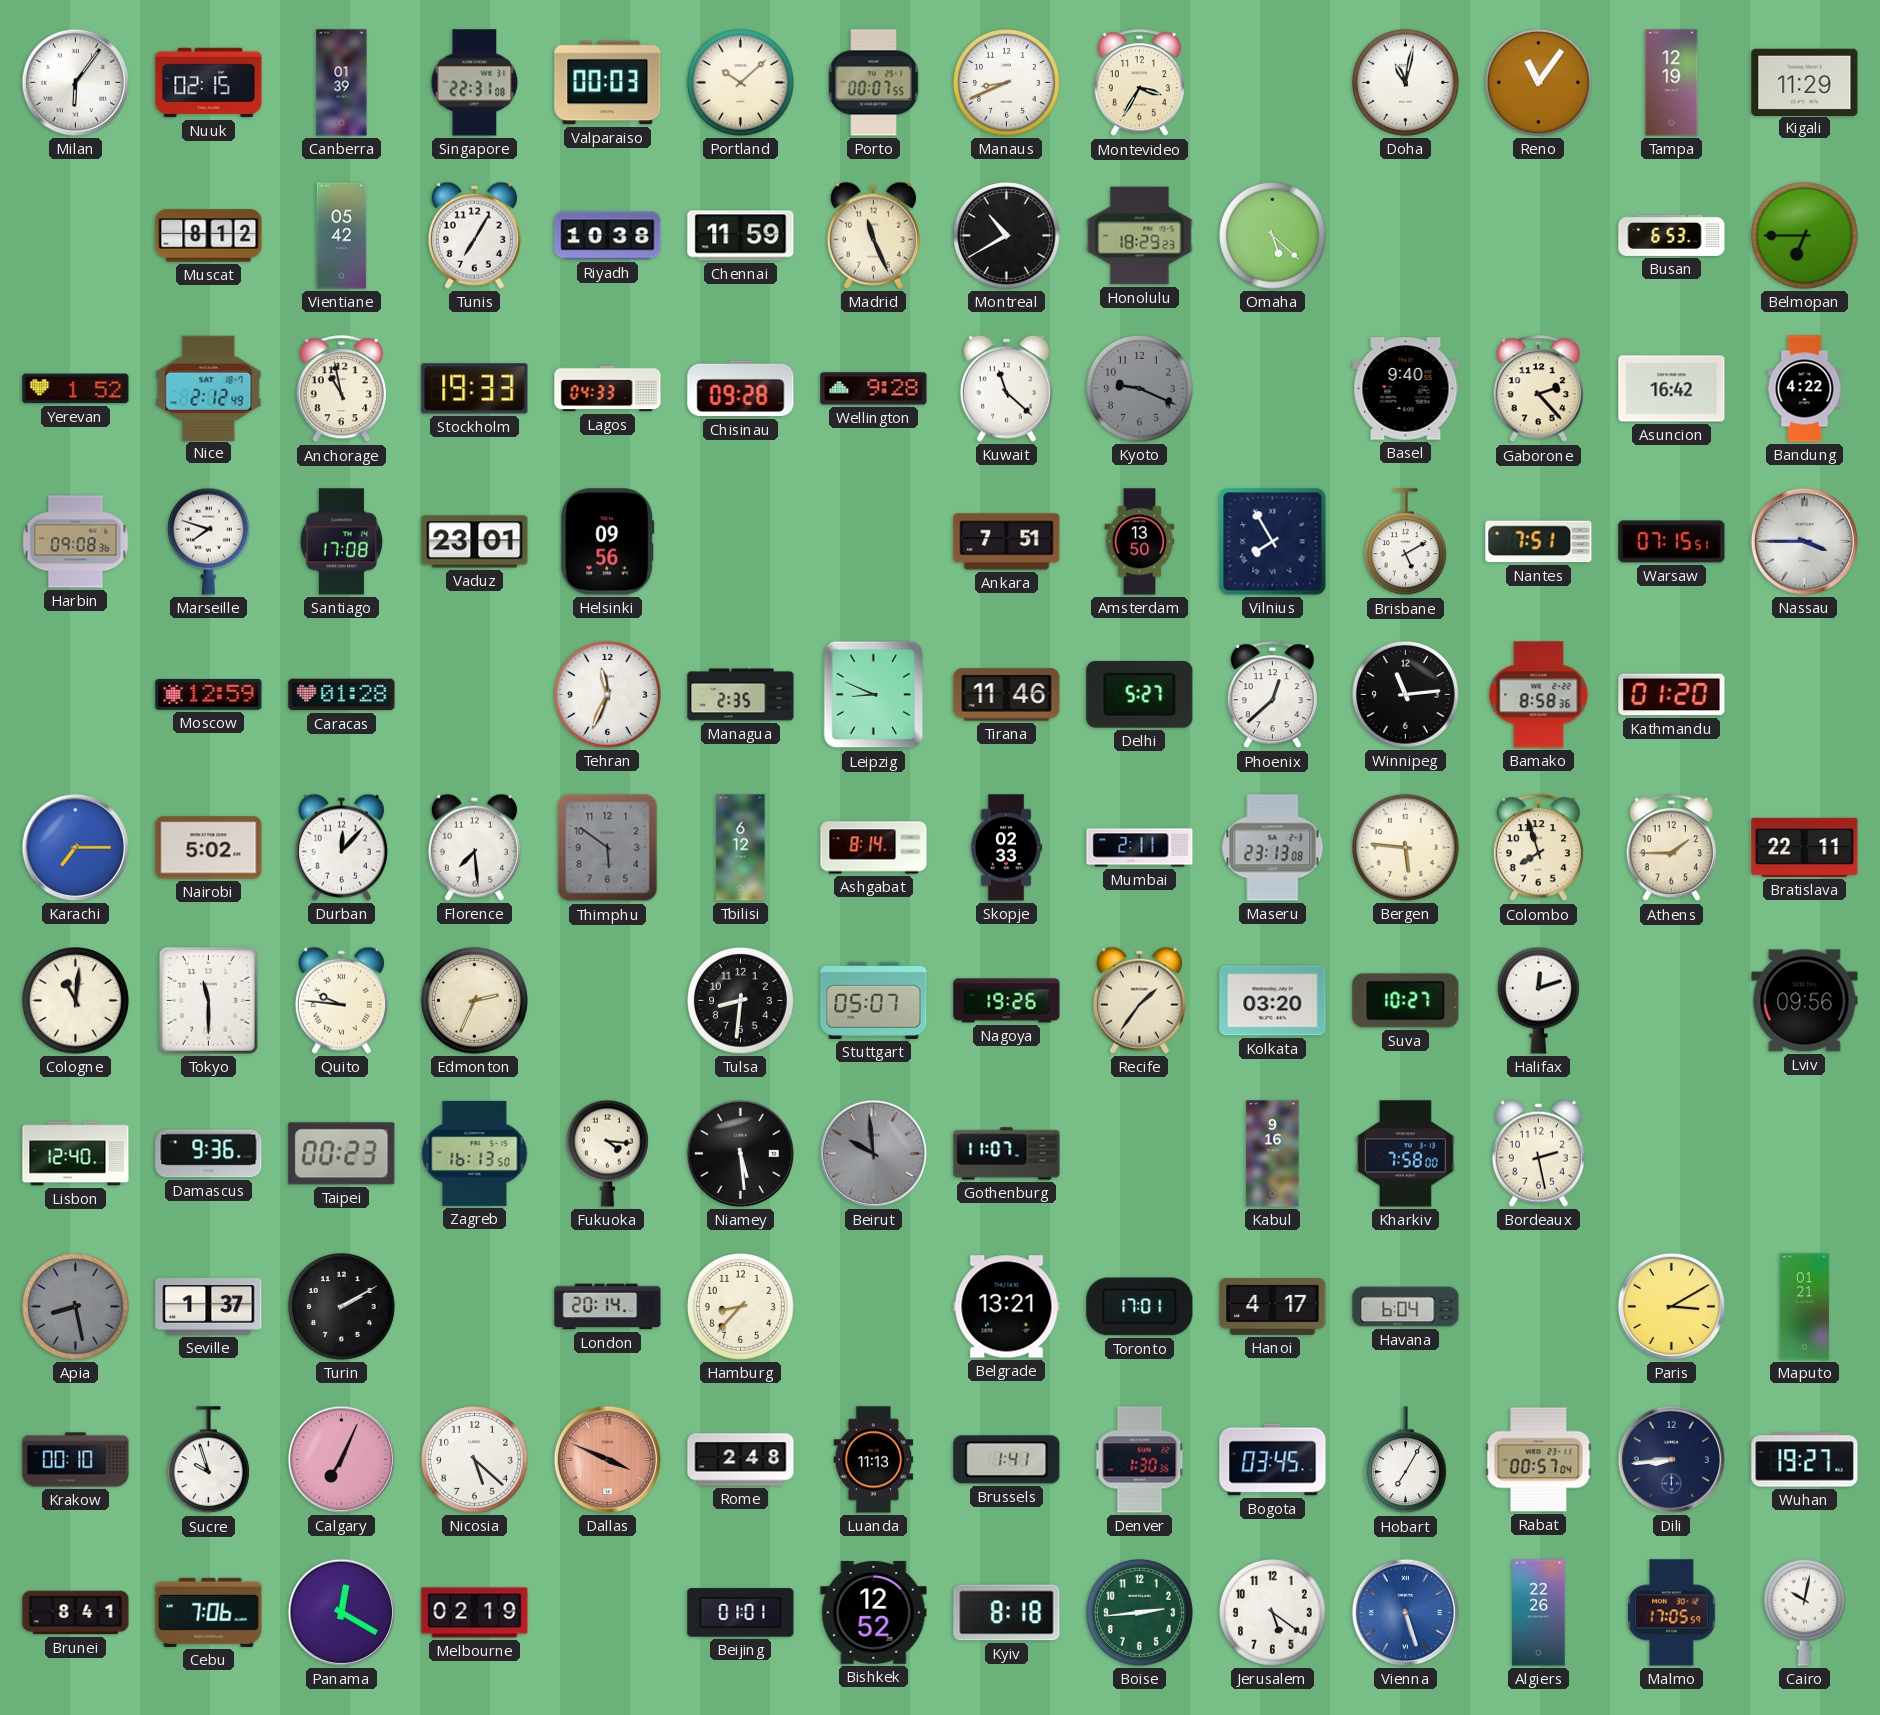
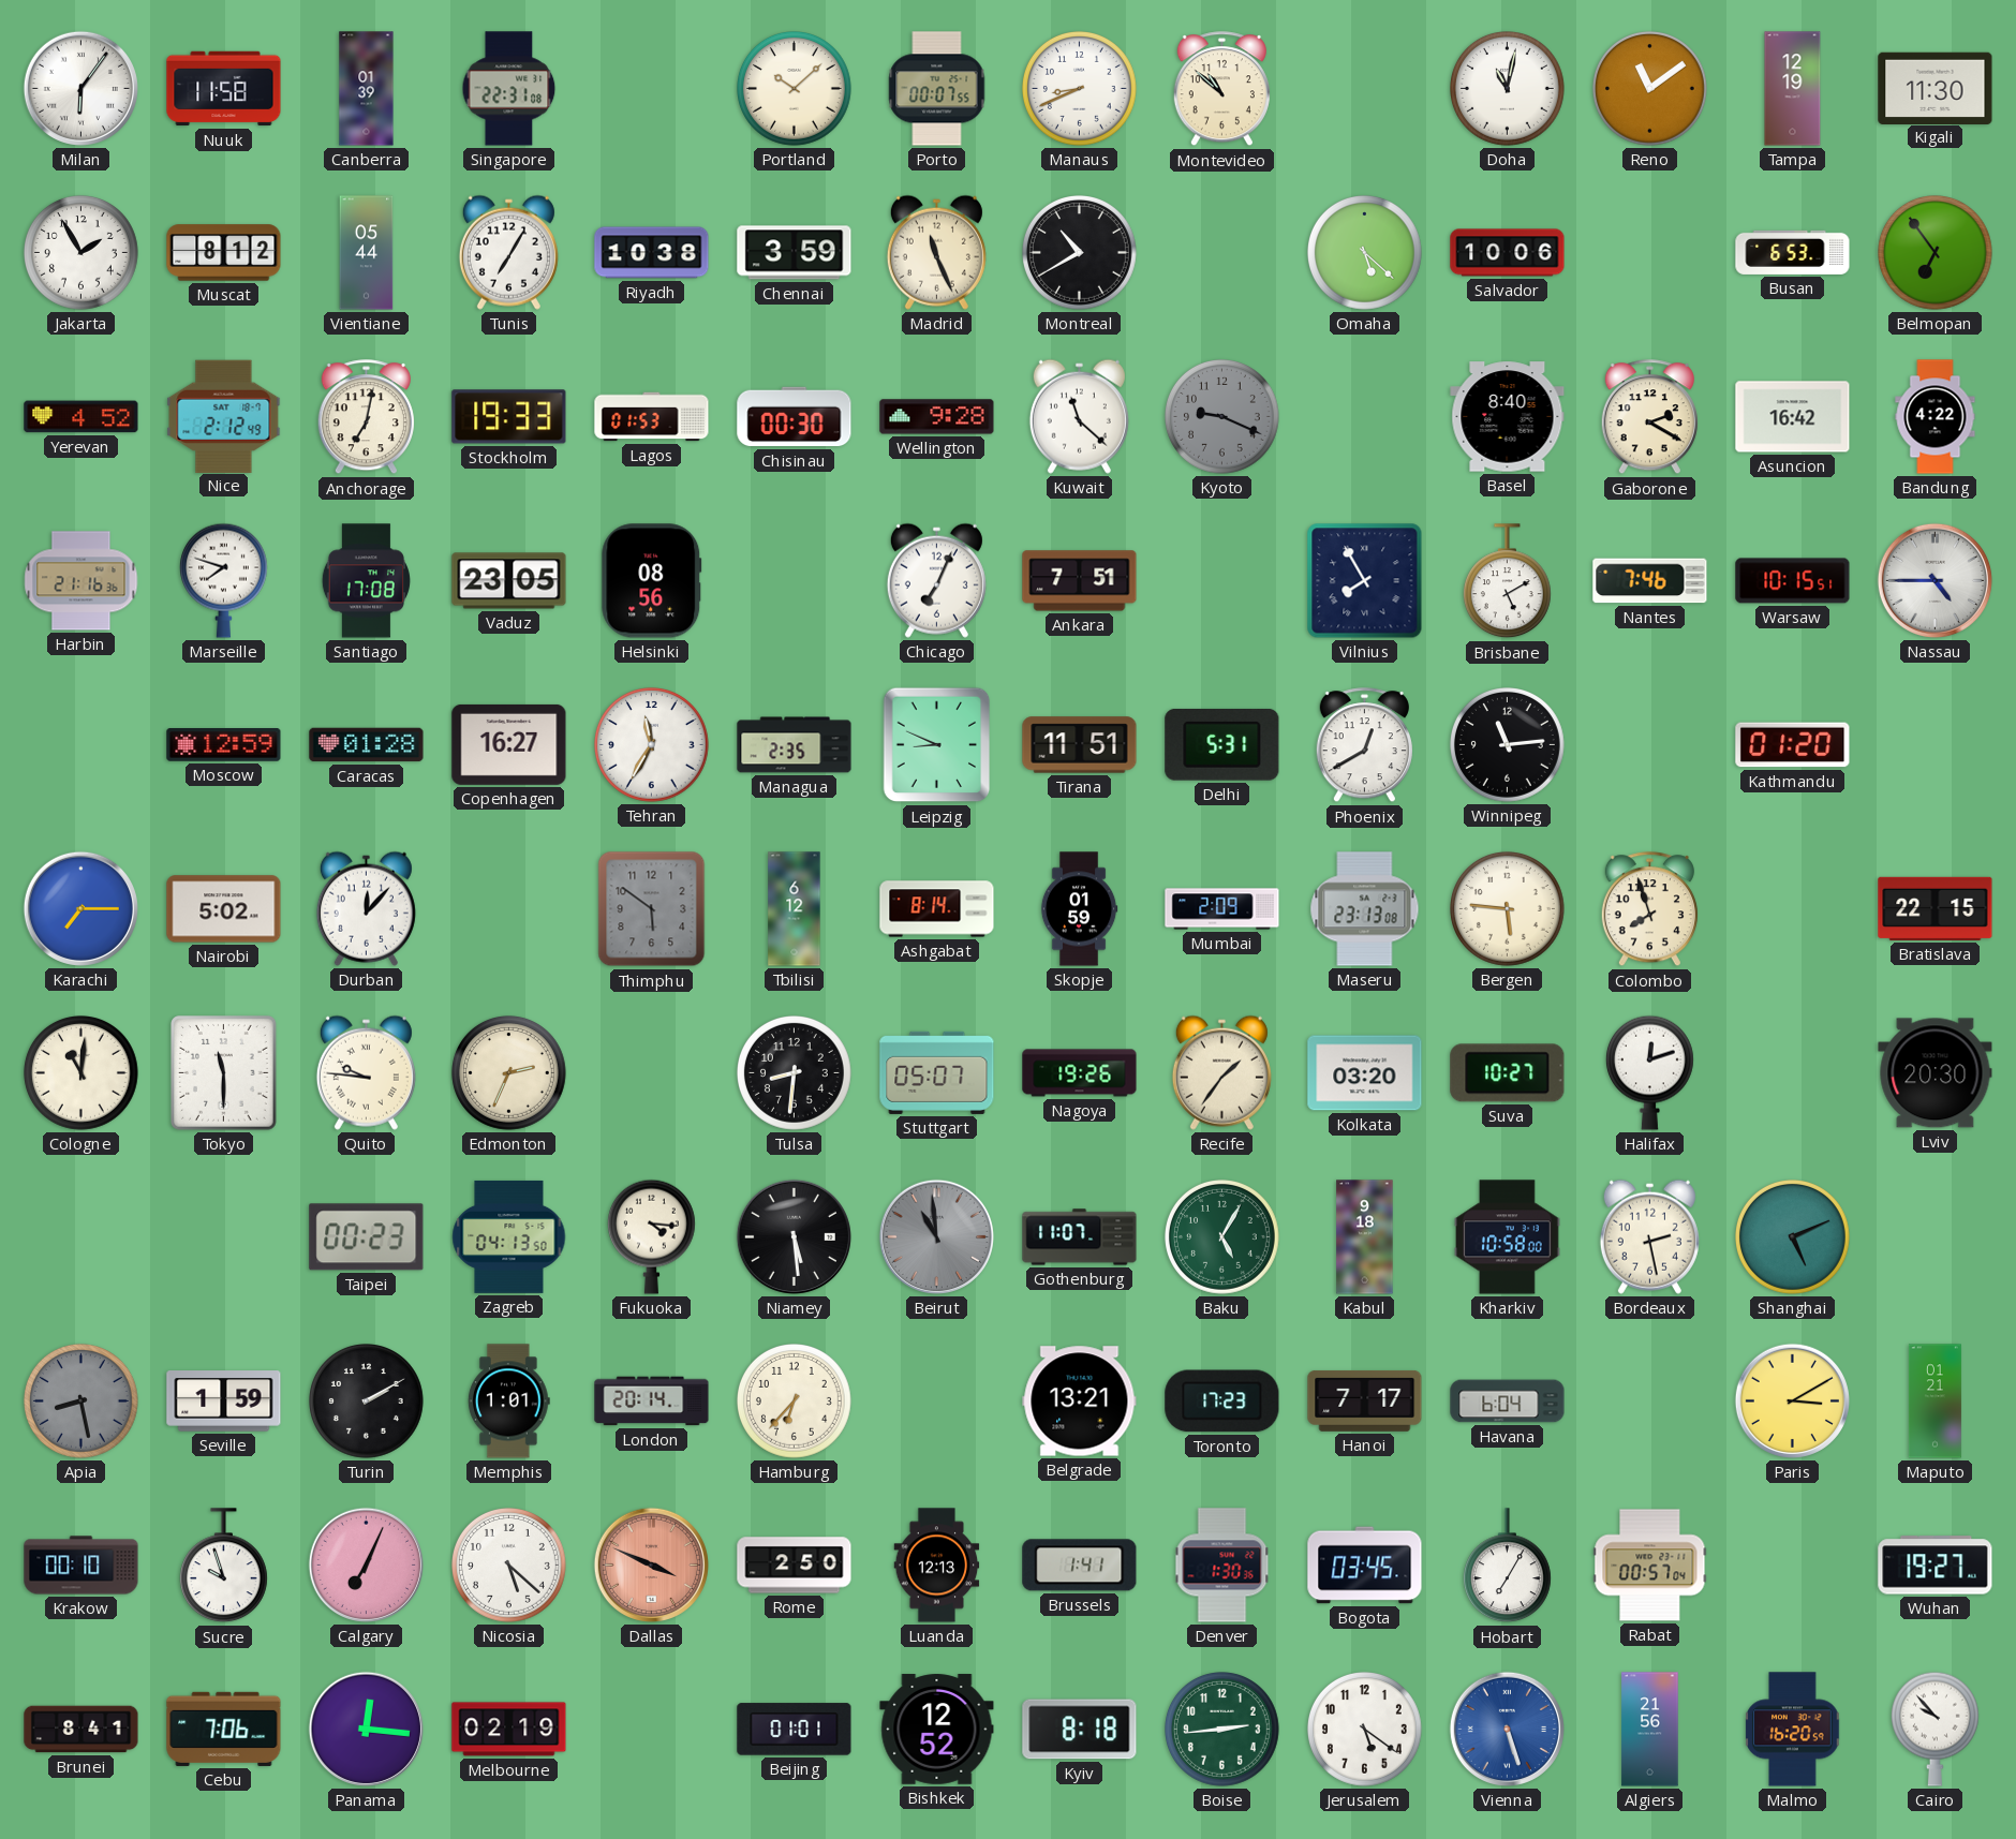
Nuuk: 02:15 -> 11:58
Valparaiso: 00:03 -> none
Montevideo: 3:35 -> 10:52
Reno: 11:06 -> 11:09
Kigali: 11:29 -> 11:30
Jakarta: none -> 1:55
Vientiane: 05:42 -> 05:44
Chennai: 11:59 -> 3:59
Honolulu: 18:29 -> none
Salvador: none -> 10:06
Belmopan: 6:45 -> 6:54
Yerevan: 1:52 -> 4:52
Anchorage: 10:58 -> 7:02
Lagos: 04:33 -> 01:53
Chisinau: 09:28 -> 00:30
Basel: 9:40 -> 8:40
Gaborone: 2:23 -> 2:20
Harbin: 09:08 -> 21:16
Vaduz: 23:01 -> 23:05
Helsinki: 09:56 -> 08:56
Chicago: none -> 7:04
Amsterdam: 13:50 -> none
Nantes: 7:51 -> 7:46
Warsaw: 07:15 -> 10:15
Nassau: 3:45 -> 4:45
Copenhagen: none -> 16:27
Tehran: 11:34 -> 11:35
Tirana: 11:46 -> 11:51
Delhi: 5:27 -> 5:31
Phoenix: 12:38 -> 12:40
Bamako: 8:58 -> none
Florence: 7:29 -> none
Skopje: 02:33 -> 01:59
Mumbai: 2:11 -> 2:09
Athens: 1:45 -> none
Bratislava: 22:11 -> 22:15
Lviv: 09:56 -> 20:30
Lisbon: 12:40 -> none
Damascus: 9:36 -> none
Zagreb: 16:13 -> 04:13
Beirut: 9:59 -> 10:59
Baku: none -> 5:05
Kabul: 9:16 -> 9:18
Kharkiv: 7:58 -> 10:58
Shanghai: none -> 5:11
Seville: 1:37 -> 1:59
Memphis: none -> 1:01
Hamburg: 8:37 -> 6:37
Toronto: 17:01 -> 17:23
Hanoi: 4:17 -> 7:17
Rome: 2:48 -> 2:50
Luanda: 11:13 -> 12:13
Dili: 8:44 -> none
Panama: 12:20 -> 12:16
Algiers: 22:26 -> 21:56
Malmo: 17:05 -> 16:20
Cairo: 10:02 -> 9:53
